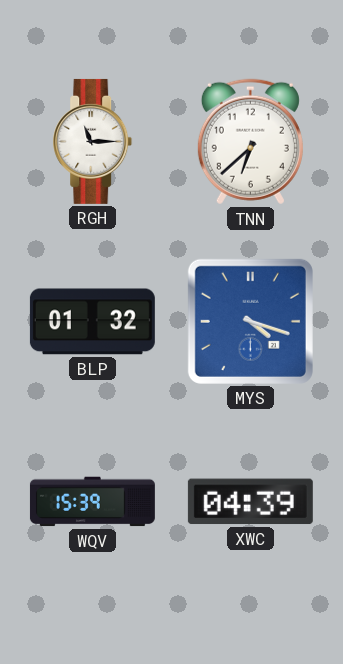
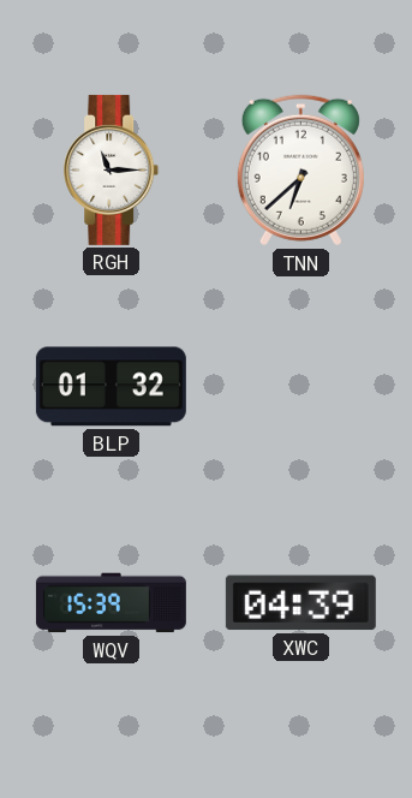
MYS: 4:18 -> none
